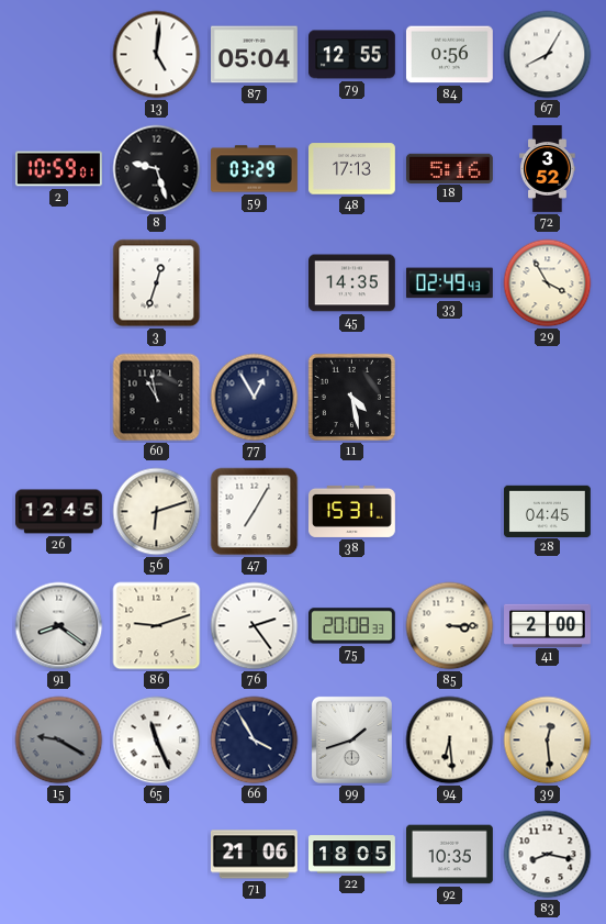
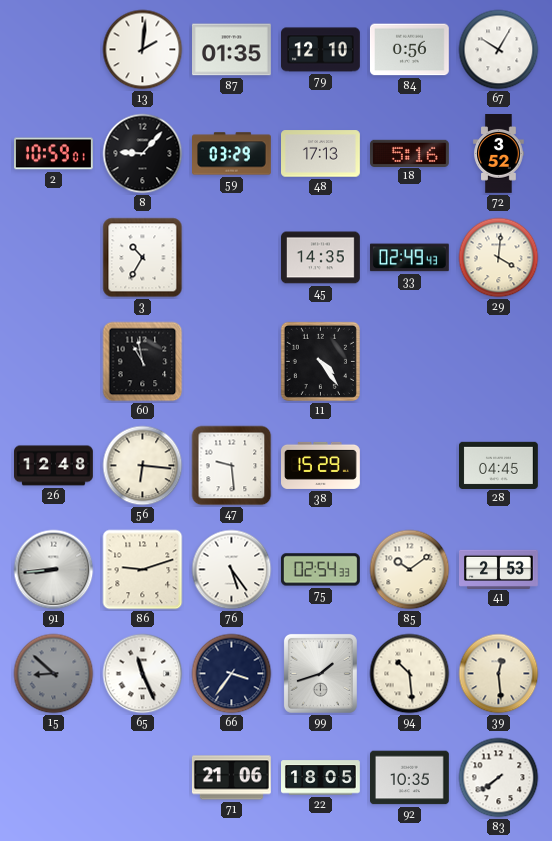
13: 5:01 -> 2:01
87: 05:04 -> 01:35
79: 12:55 -> 12:10
67: 8:05 -> 10:05
8: 9:27 -> 9:07
3: 12:33 -> 10:35
29: 3:55 -> 4:01
77: 12:55 -> none
11: 4:28 -> 4:24
26: 12:45 -> 12:48
56: 6:12 -> 6:16
47: 7:05 -> 9:29
38: 15:31 -> 15:29
91: 8:21 -> 8:44
76: 2:24 -> 5:24
75: 20:08 -> 02:54
85: 3:15 -> 10:09
41: 2:00 -> 2:53
15: 9:20 -> 8:52
66: 3:55 -> 3:36
94: 6:29 -> 10:29
83: 8:17 -> 7:39
